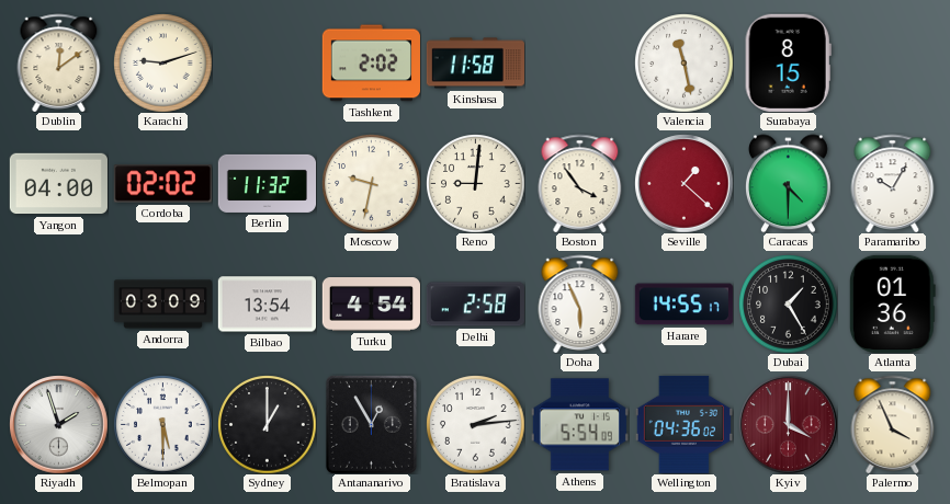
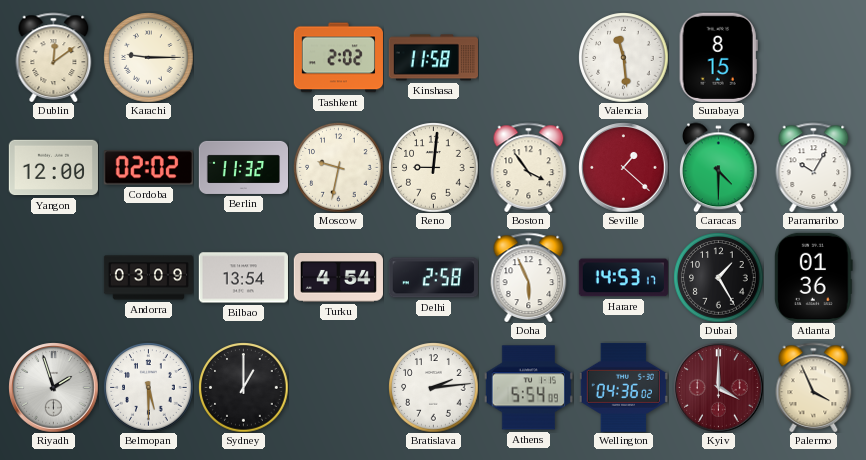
Karachi: 9:12 -> 9:15
Valencia: 11:28 -> 11:29
Yangon: 04:00 -> 12:00
Harare: 14:55 -> 14:53
Antananarivo: 12:55 -> none
